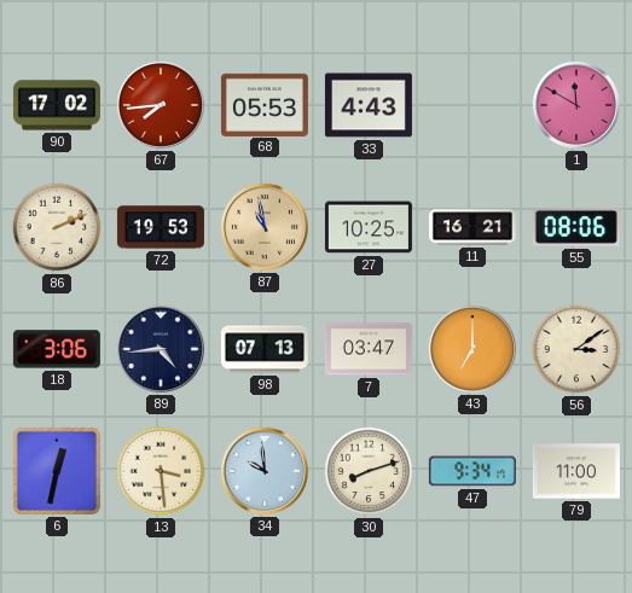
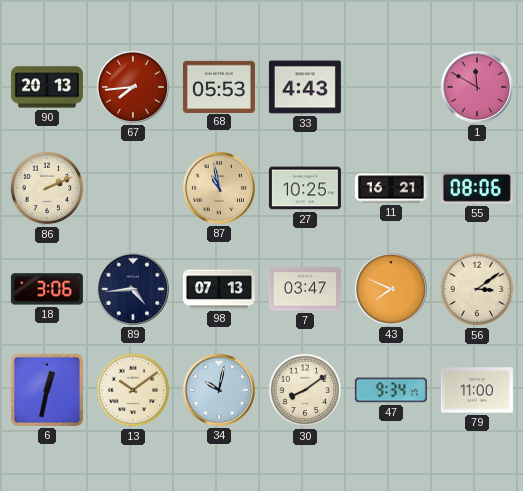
90: 17:02 -> 20:13
72: 19:53 -> none
43: 7:00 -> 7:49
13: 3:29 -> 10:09
34: 9:59 -> 10:02
30: 8:12 -> 8:09
